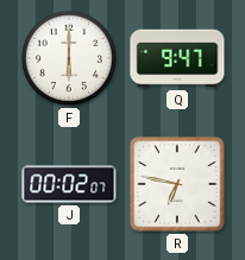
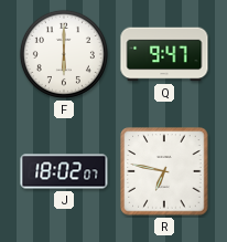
J: 00:02 -> 18:02
